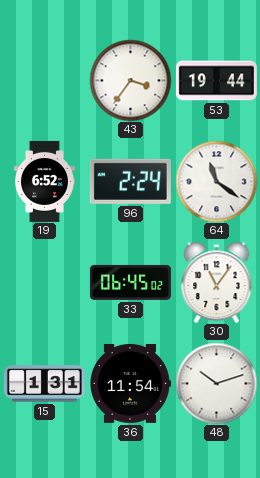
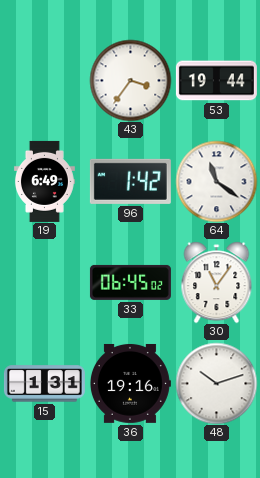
19: 6:52 -> 6:49
96: 2:24 -> 1:42
36: 11:54 -> 19:16
